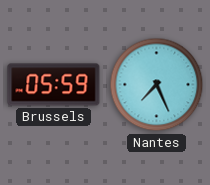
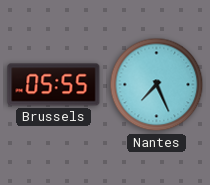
Brussels: 05:59 -> 05:55
